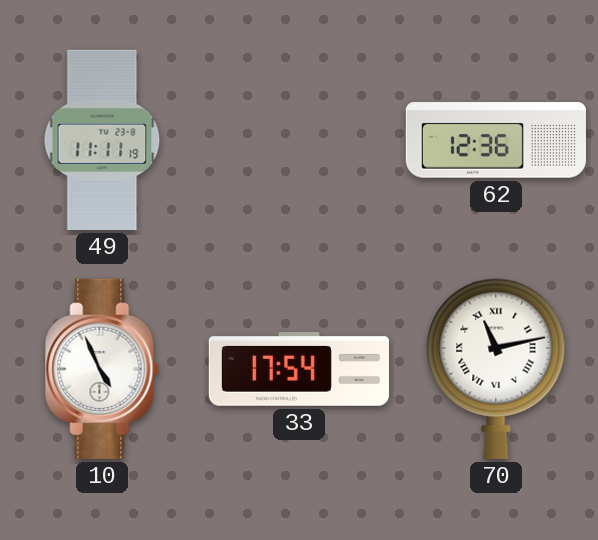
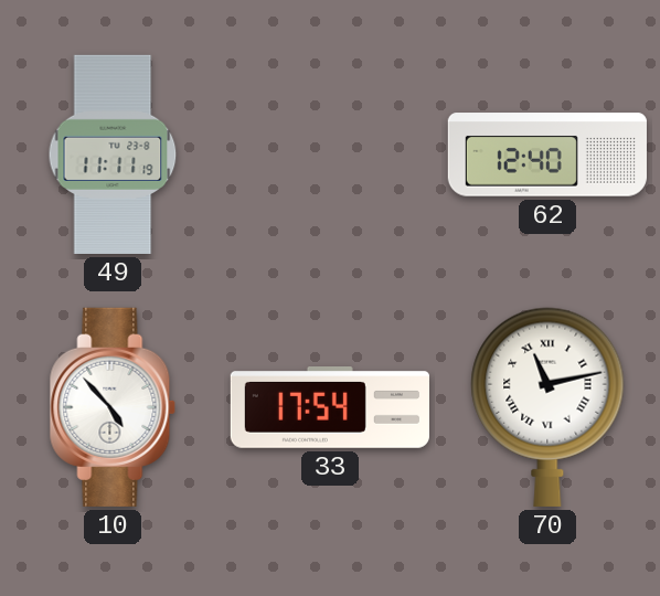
62: 12:36 -> 12:40
10: 4:56 -> 4:53
